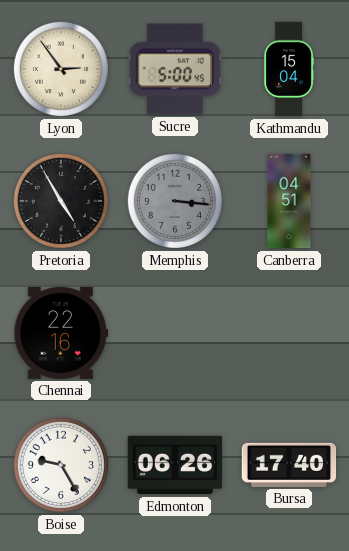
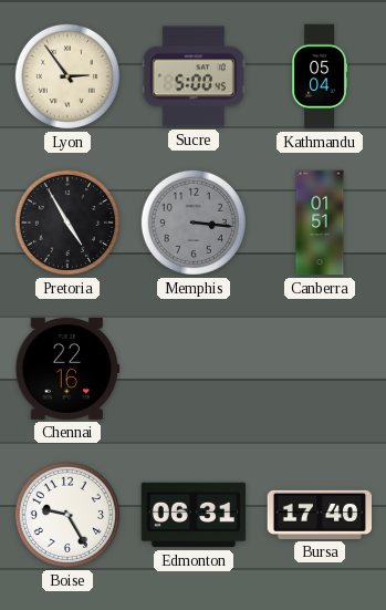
Kathmandu: 15:04 -> 05:04
Canberra: 04:51 -> 01:51
Edmonton: 06:26 -> 06:31
